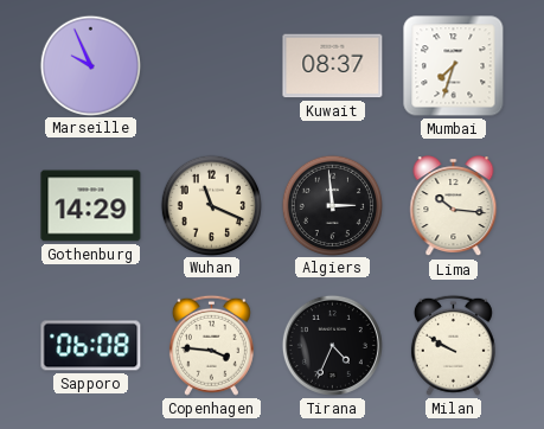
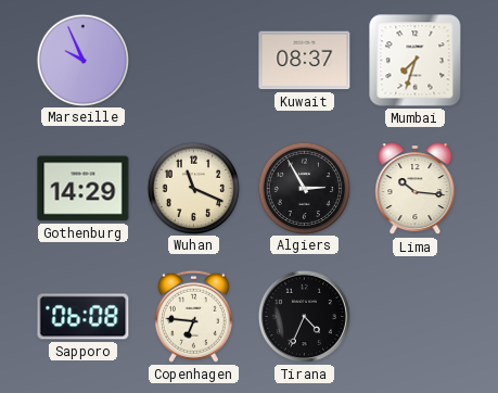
Algiers: 2:59 -> 2:55
Copenhagen: 3:46 -> 6:46
Milan: 9:50 -> none
